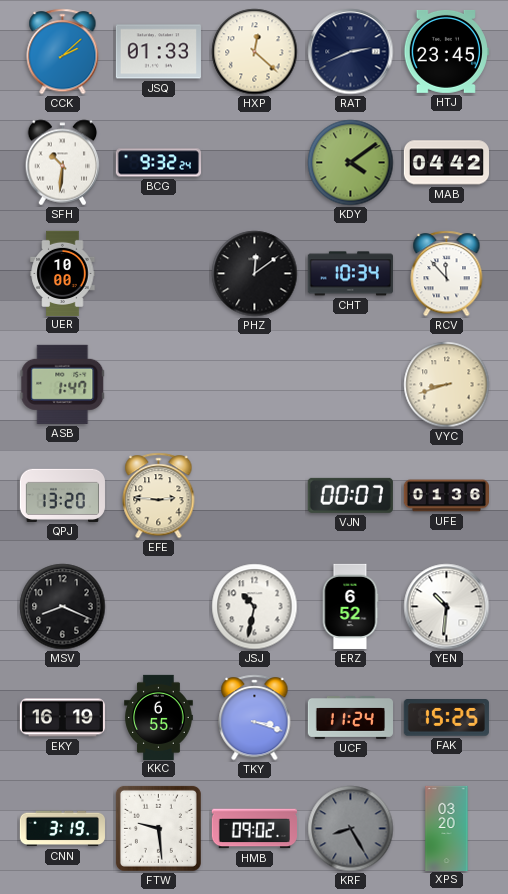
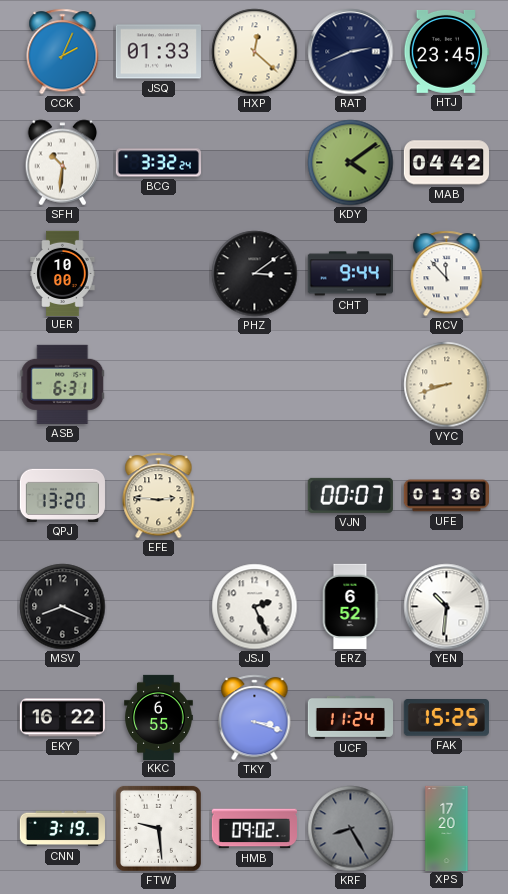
CCK: 2:08 -> 2:04
BCG: 9:32 -> 3:32
PHZ: 12:09 -> 3:09
CHT: 10:34 -> 9:44
ASB: 1:47 -> 6:31
JSJ: 10:32 -> 2:26
EKY: 16:19 -> 16:22
XPS: 03:20 -> 17:20
